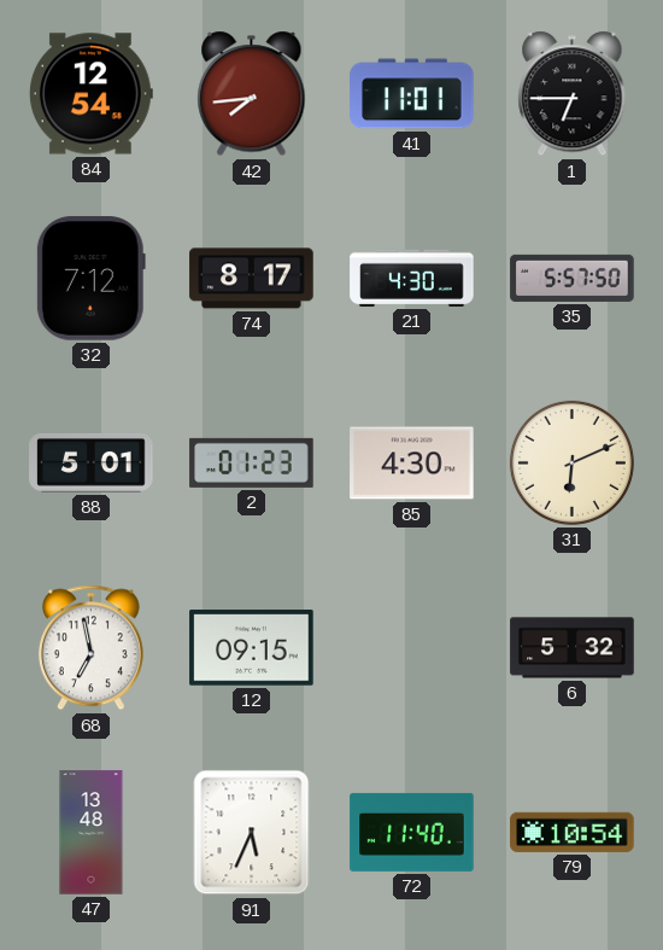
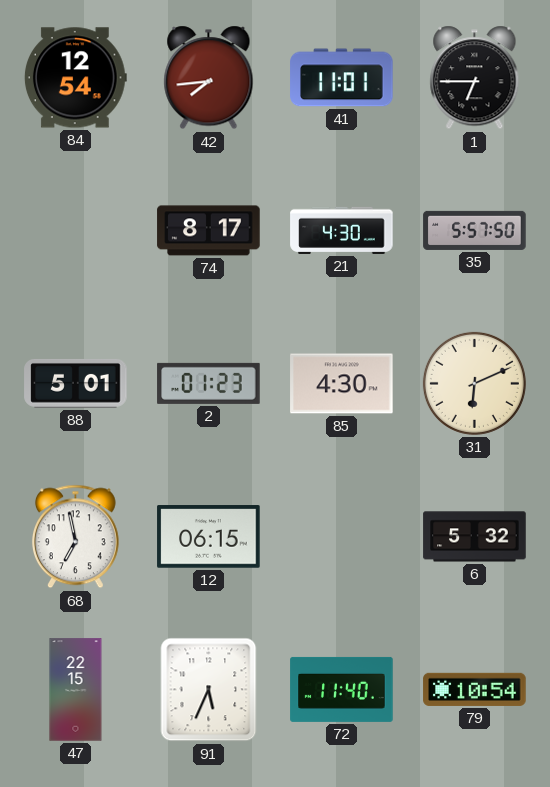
32: 7:12 -> none
12: 09:15 -> 06:15
47: 13:48 -> 22:15
